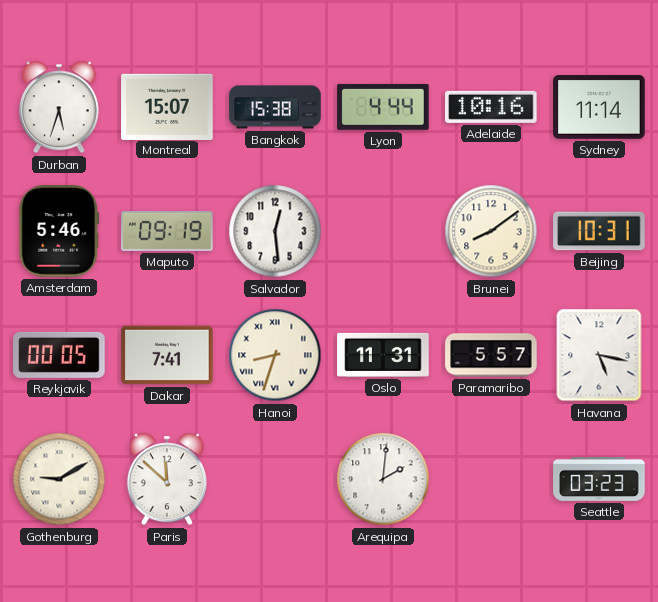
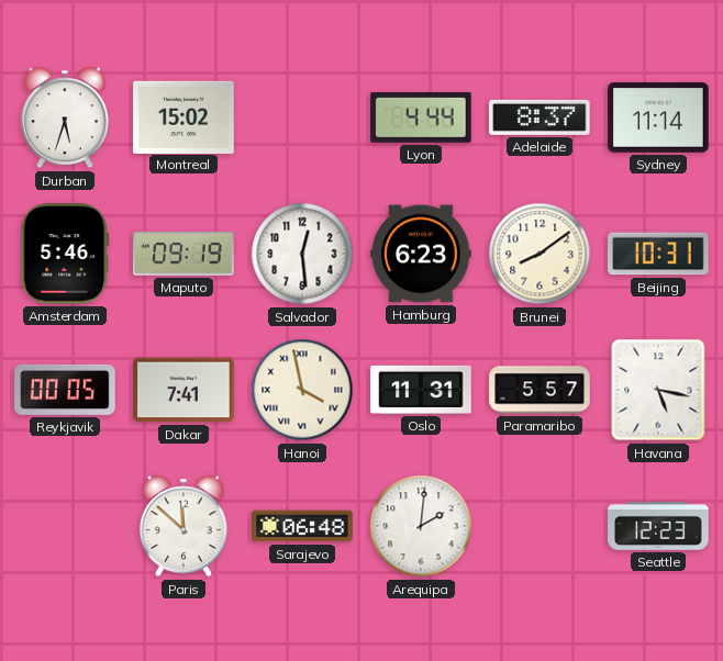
Montreal: 15:07 -> 15:02
Bangkok: 15:38 -> none
Adelaide: 10:16 -> 8:37
Hamburg: none -> 6:23
Hanoi: 8:33 -> 3:58
Gothenburg: 9:10 -> none
Sarajevo: none -> 06:48
Seattle: 03:23 -> 12:23
